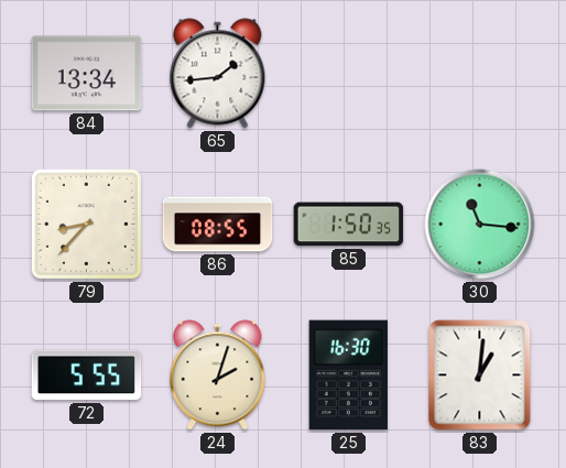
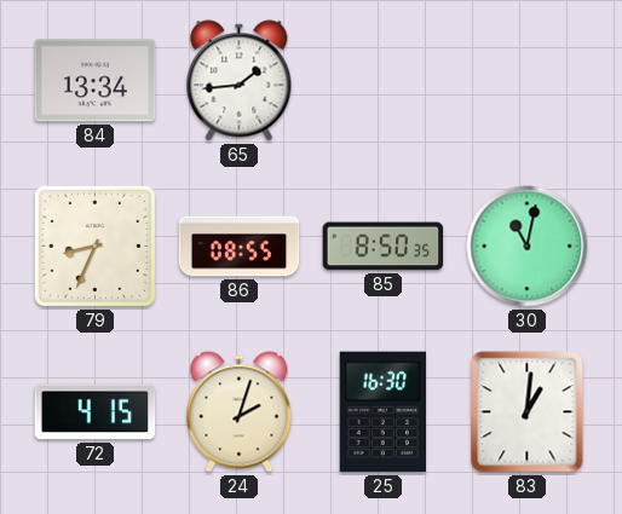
79: 8:37 -> 8:34
85: 1:50 -> 8:50
30: 11:16 -> 11:02
72: 5:55 -> 4:15
